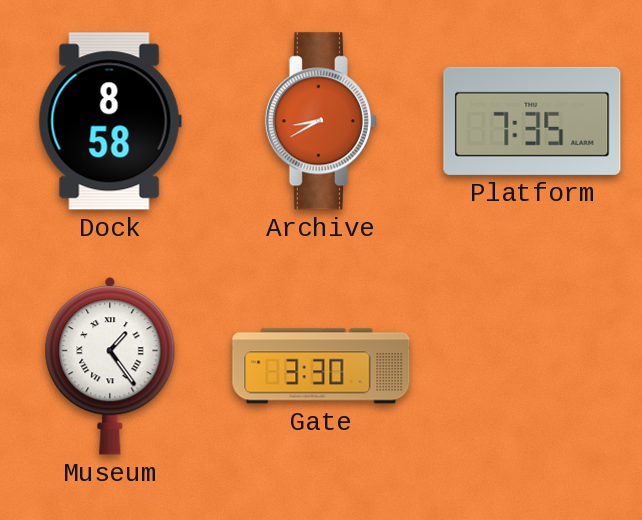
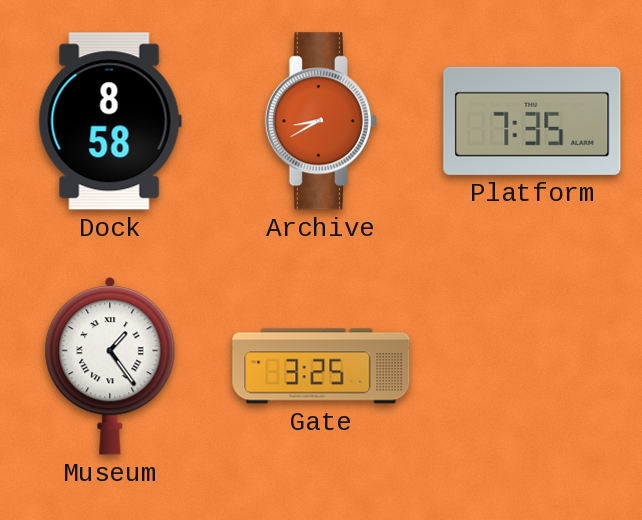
Gate: 3:30 -> 3:25
